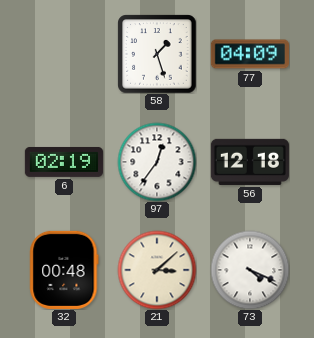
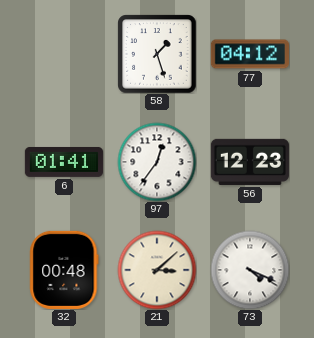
77: 04:09 -> 04:12
6: 02:19 -> 01:41
56: 12:18 -> 12:23
